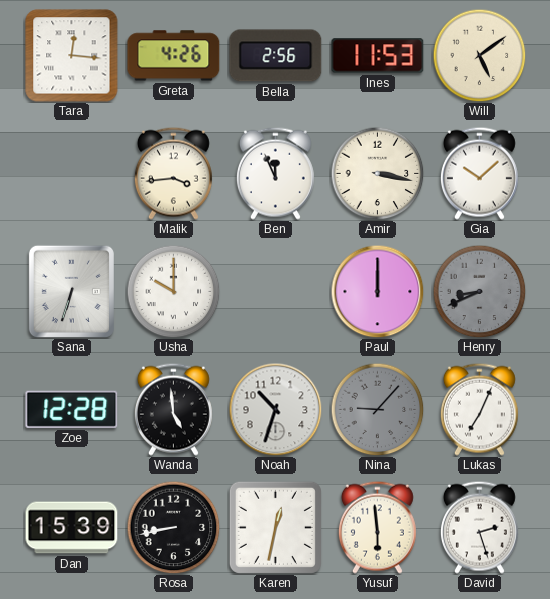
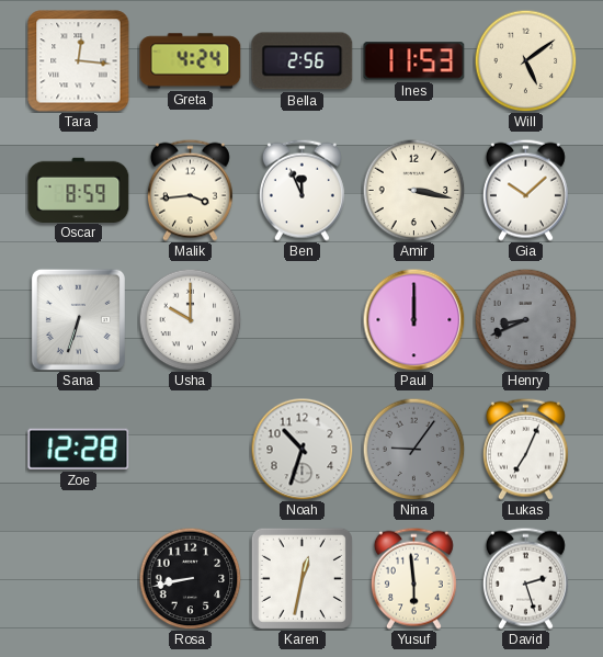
Greta: 4:26 -> 4:24
Oscar: none -> 8:59
Wanda: 4:59 -> none
Nina: 9:07 -> 9:06
Dan: 15:39 -> none
